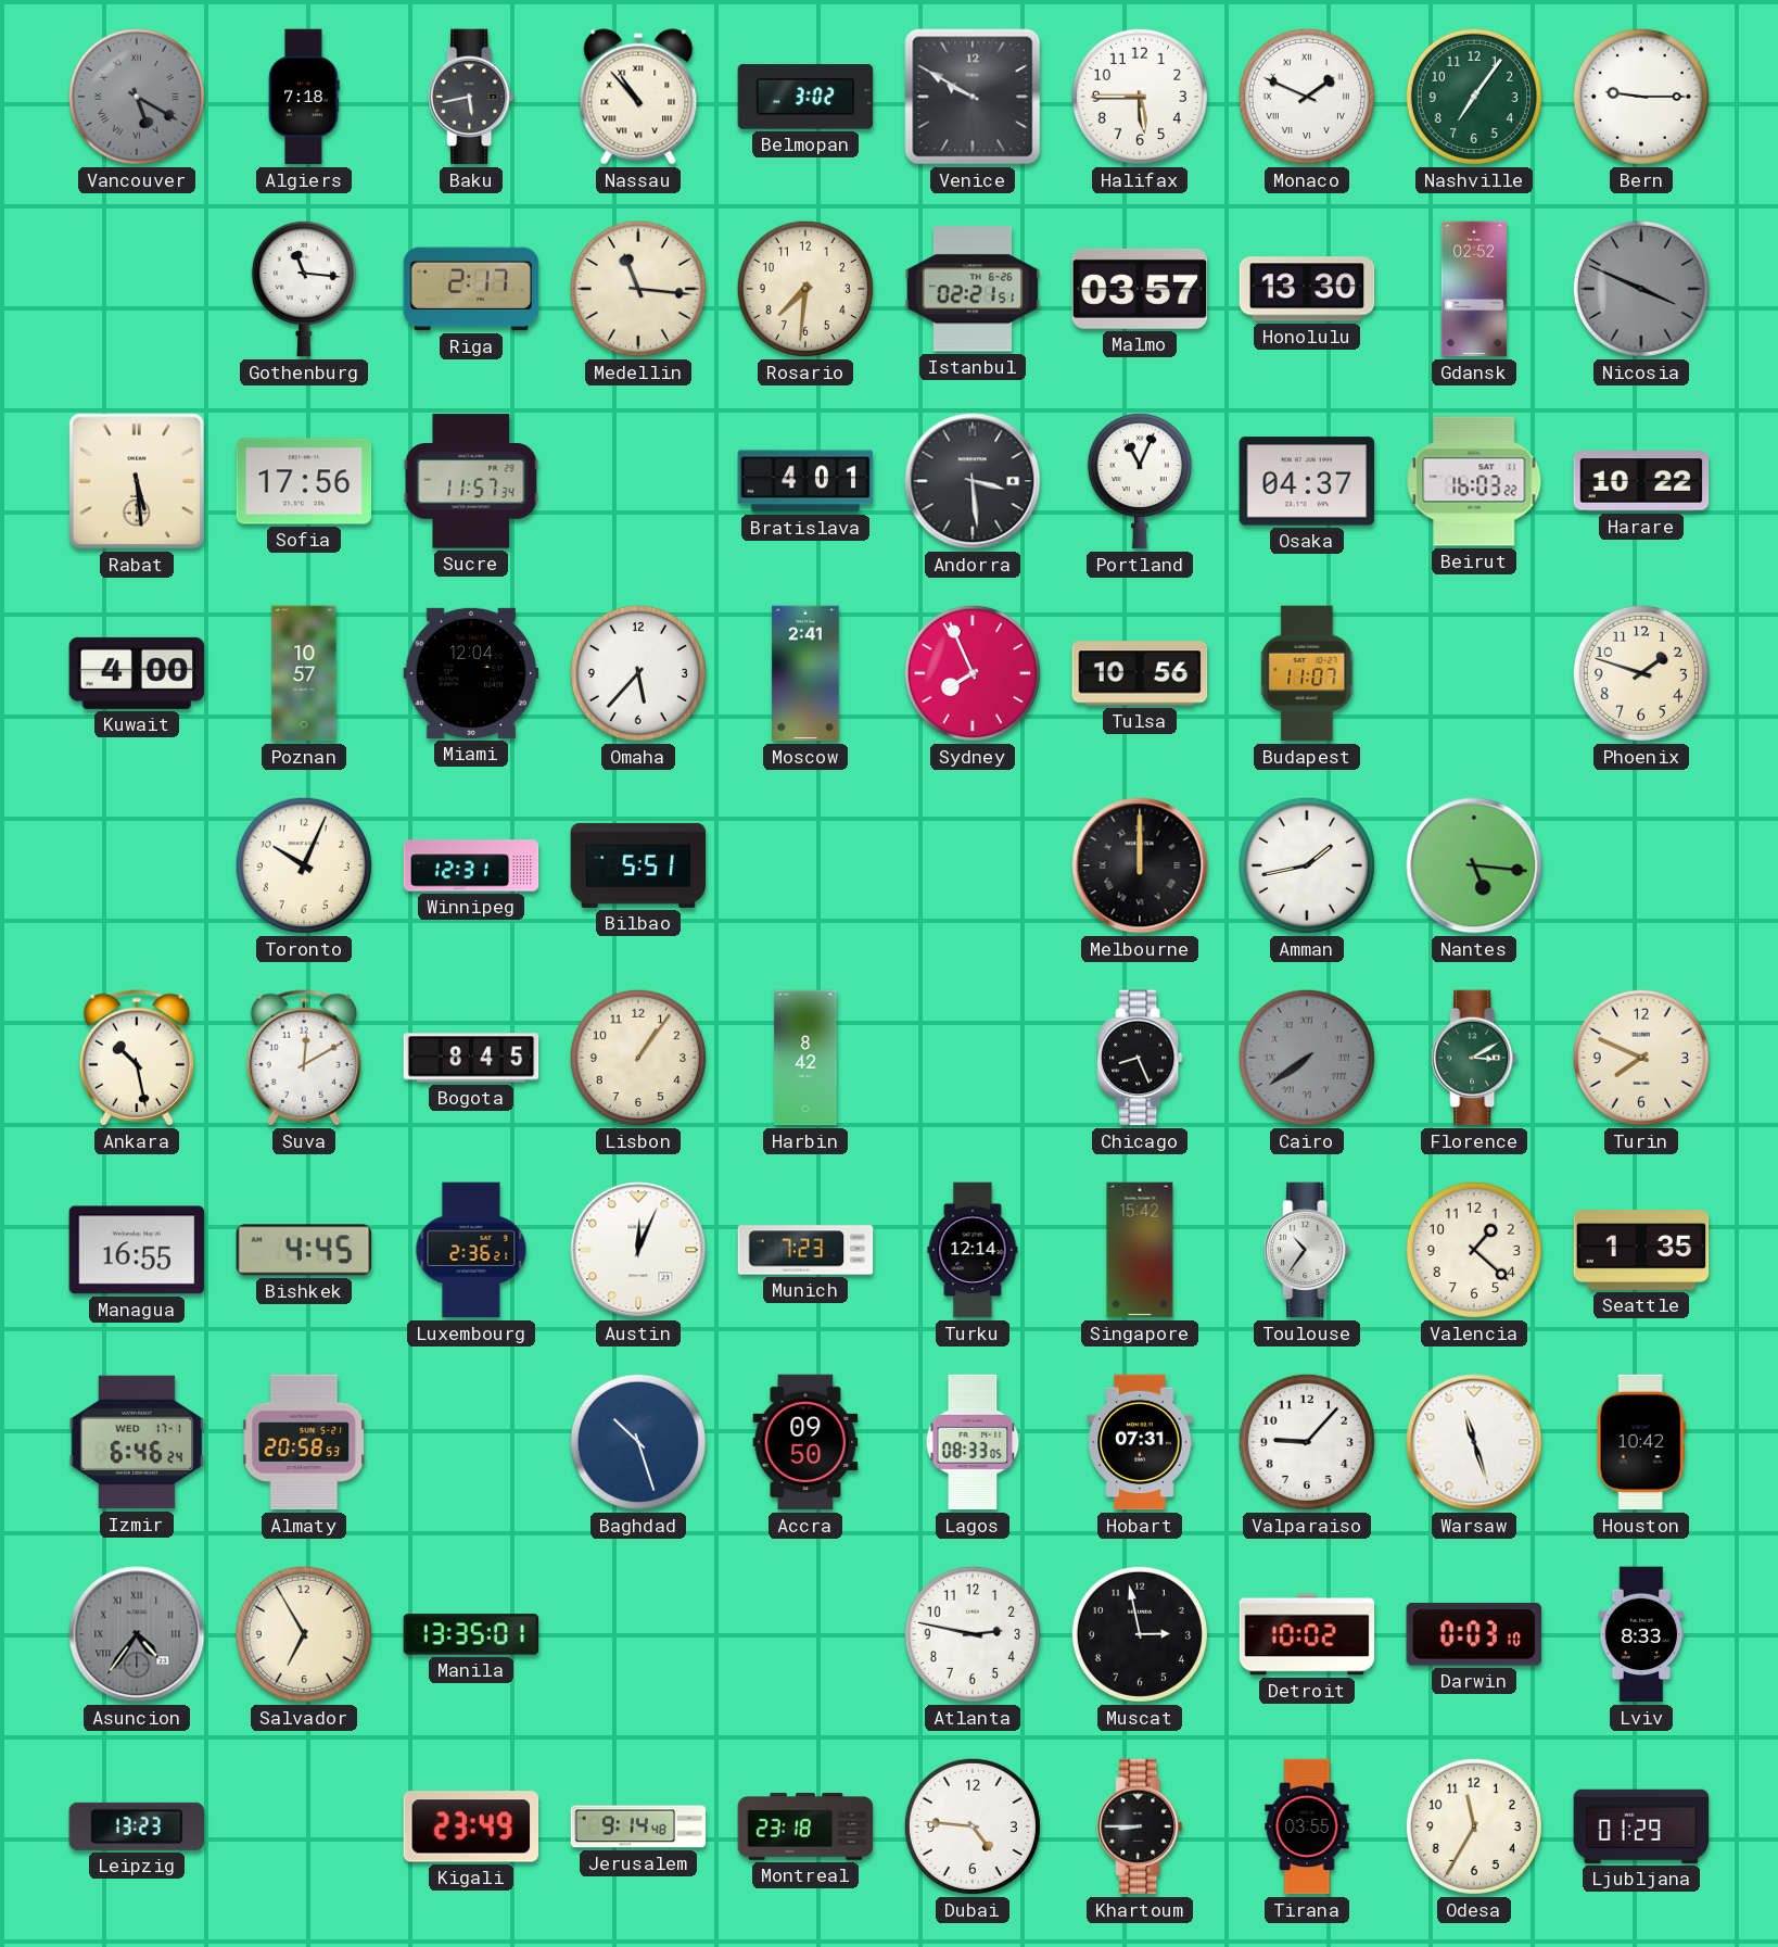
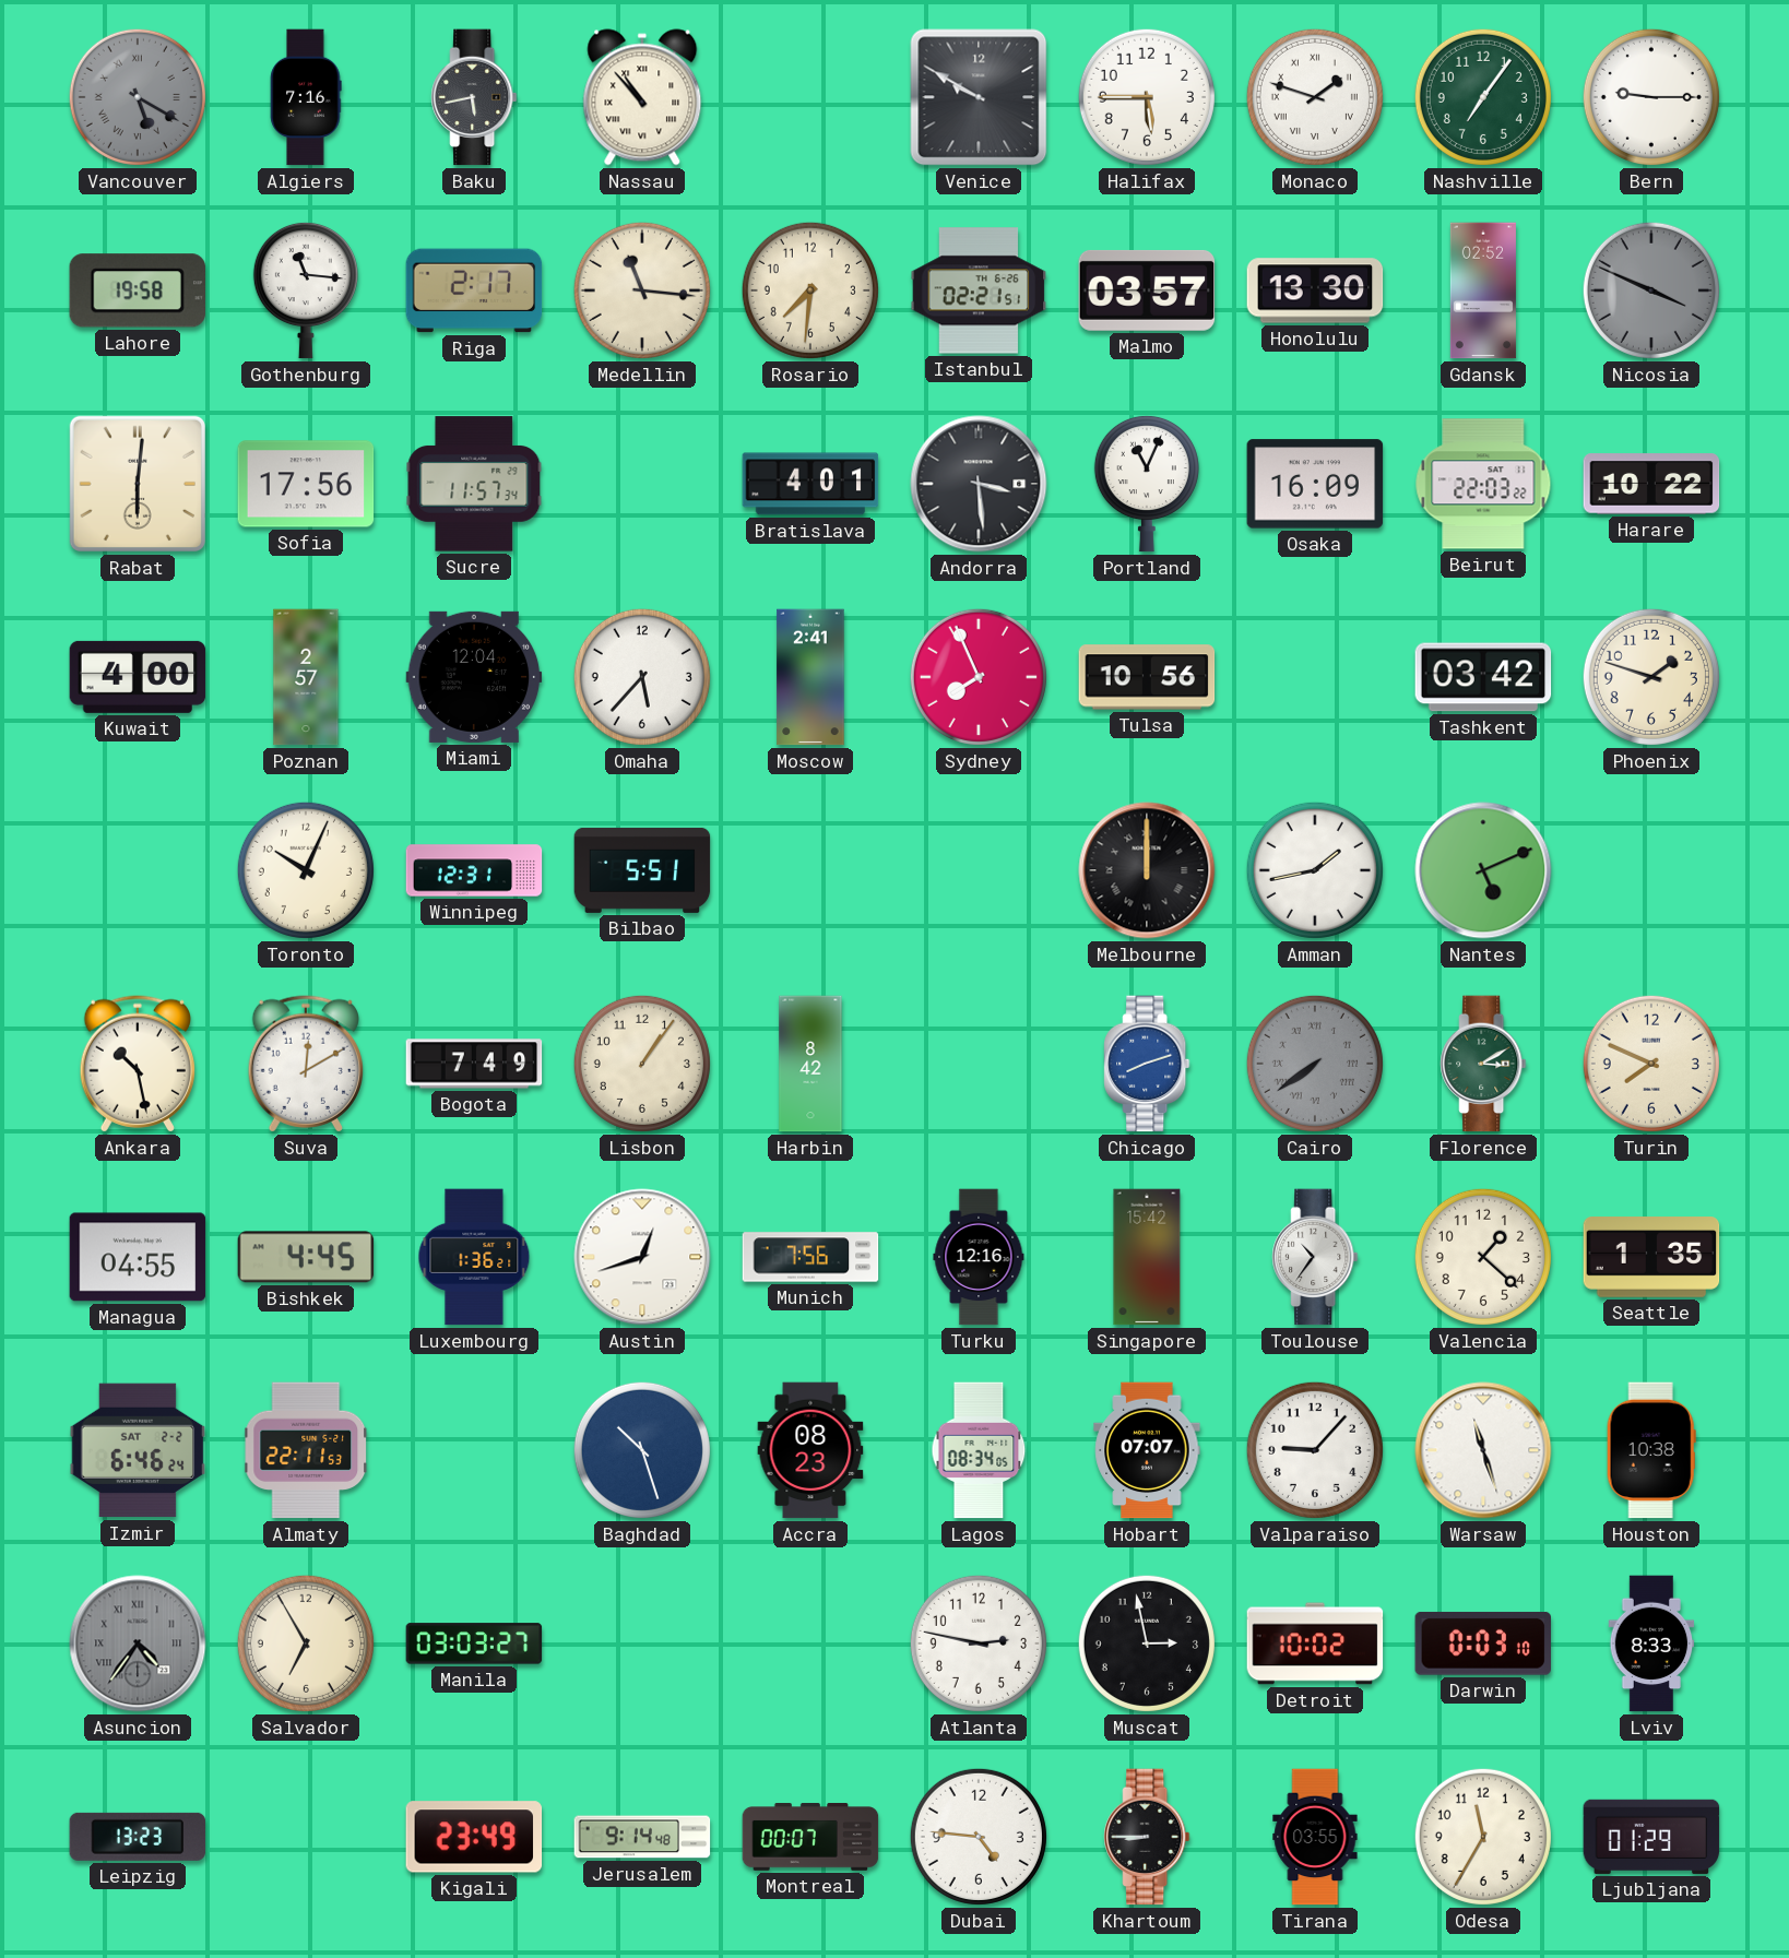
Algiers: 7:18 -> 7:16
Belmopan: 3:02 -> none
Monaco: 1:49 -> 1:48
Lahore: none -> 19:58
Rabat: 5:29 -> 6:01
Osaka: 04:37 -> 16:09
Beirut: 16:03 -> 22:03
Poznan: 10:57 -> 2:57
Budapest: 11:07 -> none
Tashkent: none -> 03:42
Nantes: 5:16 -> 5:11
Bogota: 8:45 -> 7:49
Chicago: 8:26 -> 8:12
Chicago dial: black -> blue
Managua: 16:55 -> 04:55
Luxembourg: 2:36 -> 1:36
Austin: 12:04 -> 12:42
Munich: 7:23 -> 7:56
Turku: 12:14 -> 12:16
Izmir date: WED 17-1 -> SAT 2-2
Almaty: 20:58 -> 22:11
Accra: 09:50 -> 08:23
Lagos: 08:33 -> 08:34
Hobart: 07:31 -> 07:07
Houston: 10:42 -> 10:38
Manila: 13:35 -> 03:03
Montreal: 23:18 -> 00:07
